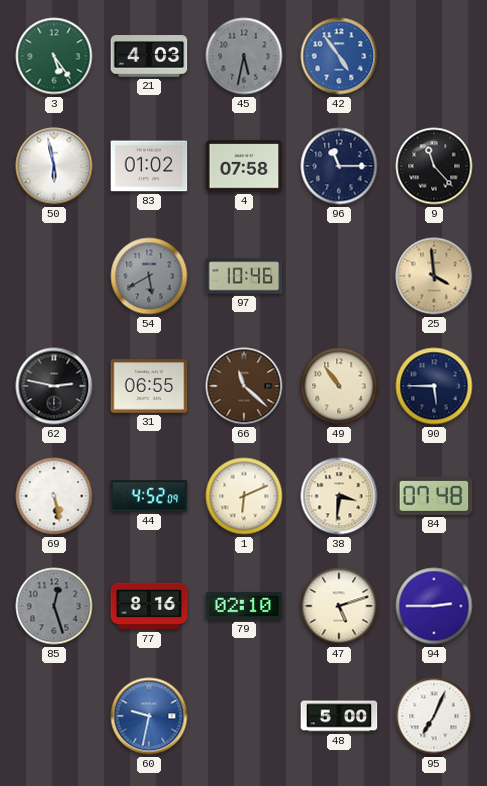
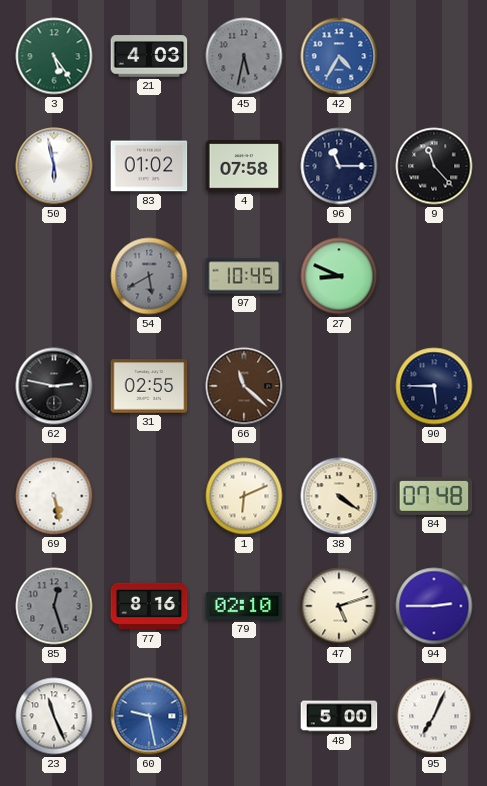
42: 4:54 -> 4:35
97: 10:46 -> 10:45
27: none -> 8:49
25: 3:59 -> none
31: 06:55 -> 02:55
49: 10:54 -> none
44: 4:52 -> none
38: 3:31 -> 4:21
23: none -> 11:26
60: 9:32 -> 9:28
